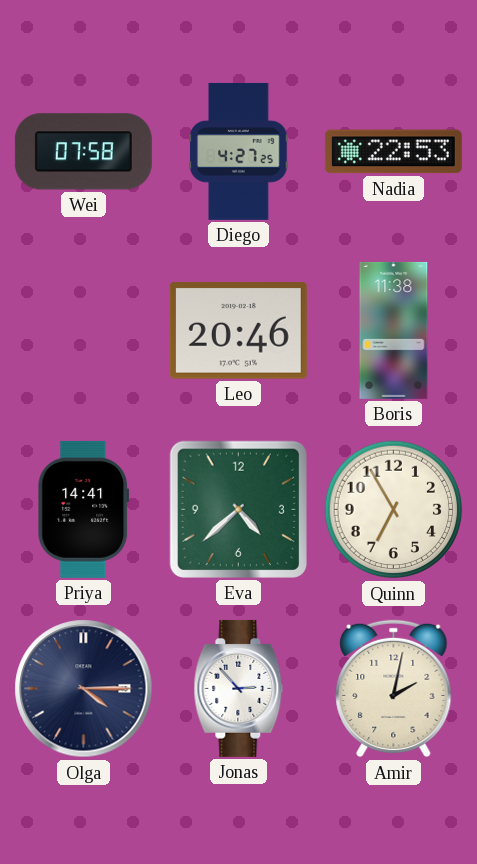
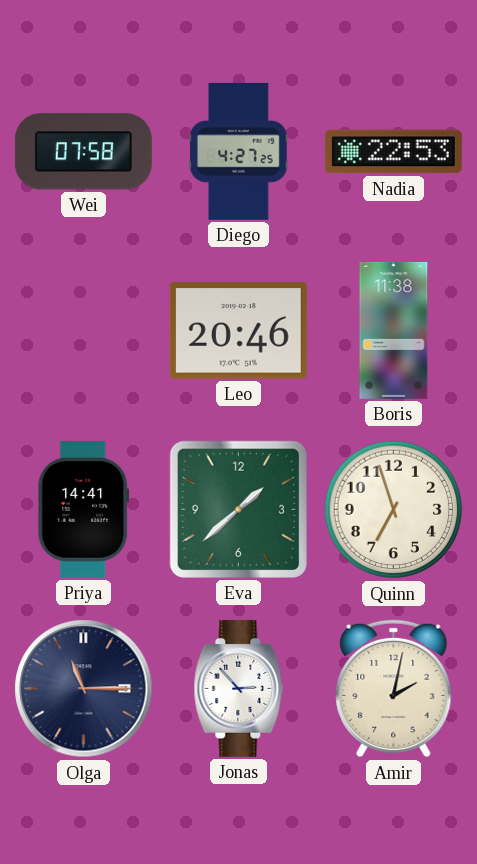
Eva: 4:38 -> 1:38
Quinn: 6:55 -> 6:57
Olga: 4:15 -> 11:15
